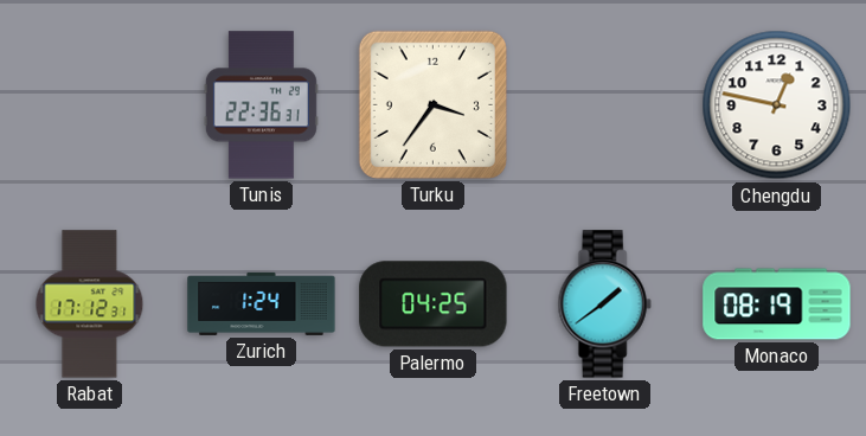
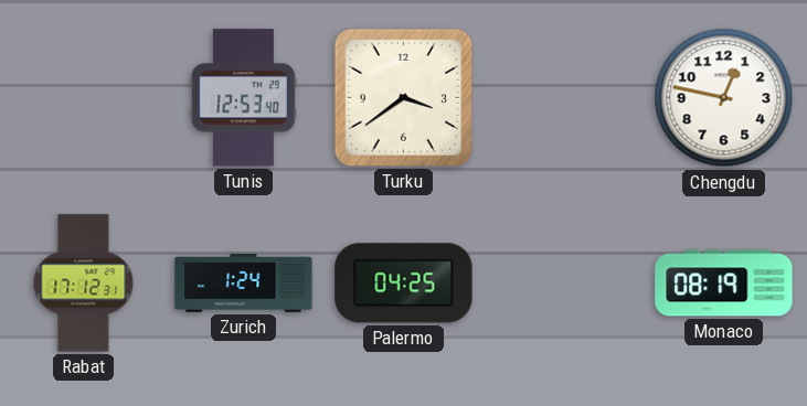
Tunis: 22:36 -> 12:53
Turku: 3:36 -> 3:39
Freetown: 1:39 -> none
